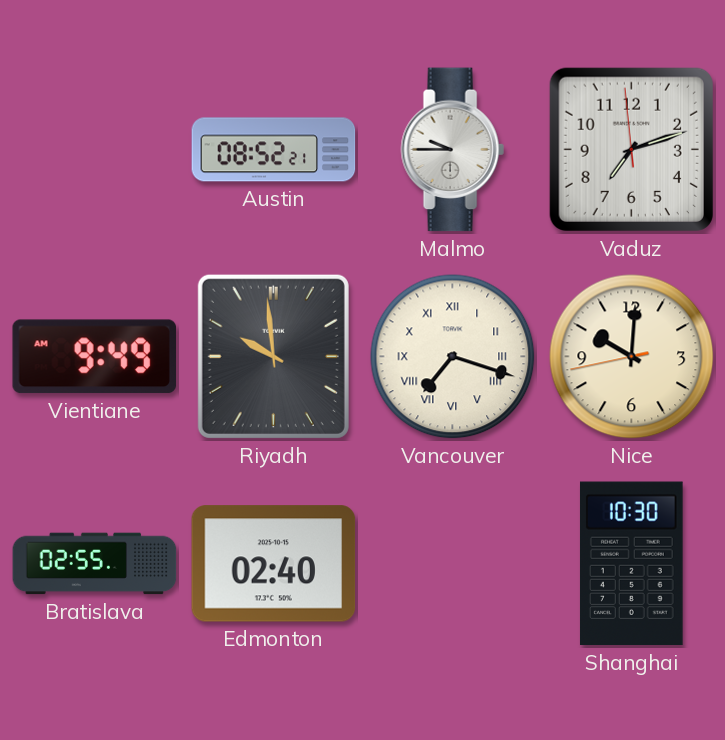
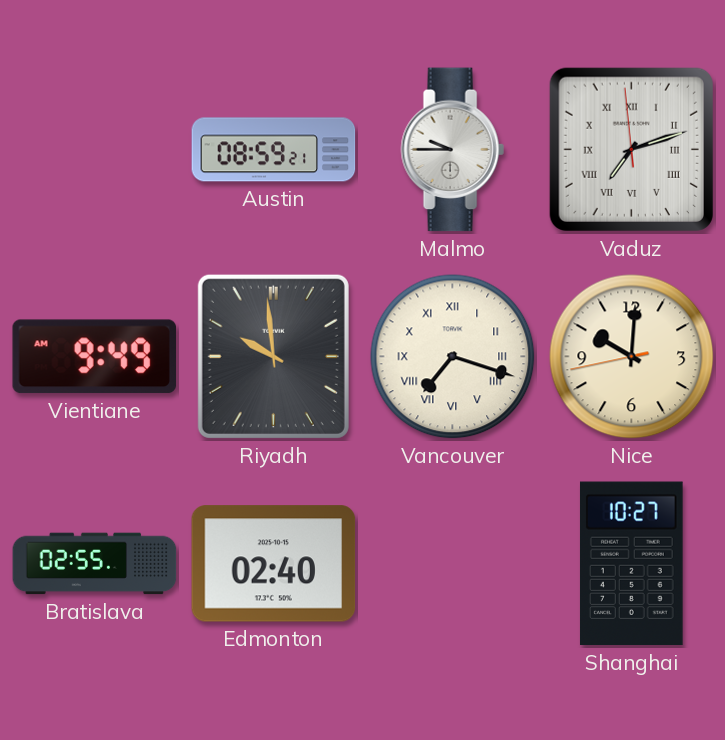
Austin: 08:52 -> 08:59
Vaduz numerals: Arabic -> Roman
Shanghai: 10:30 -> 10:27
